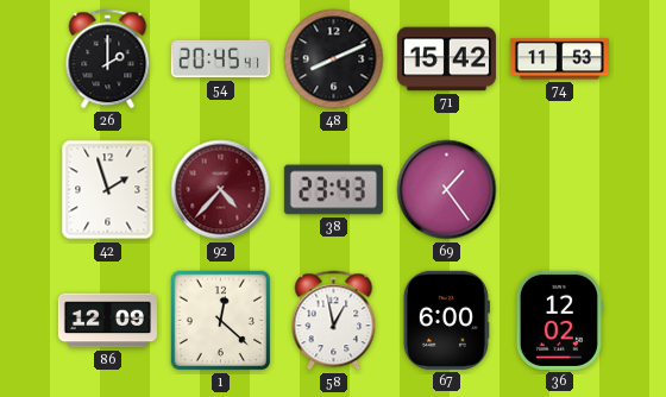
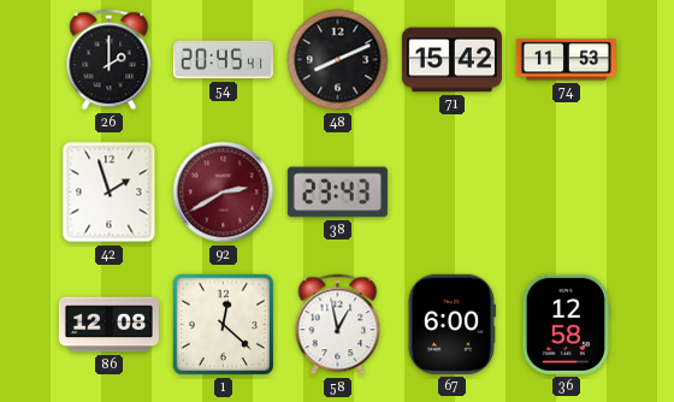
92: 4:37 -> 2:40
69: 1:24 -> none
86: 12:09 -> 12:08
36: 12:02 -> 12:58
